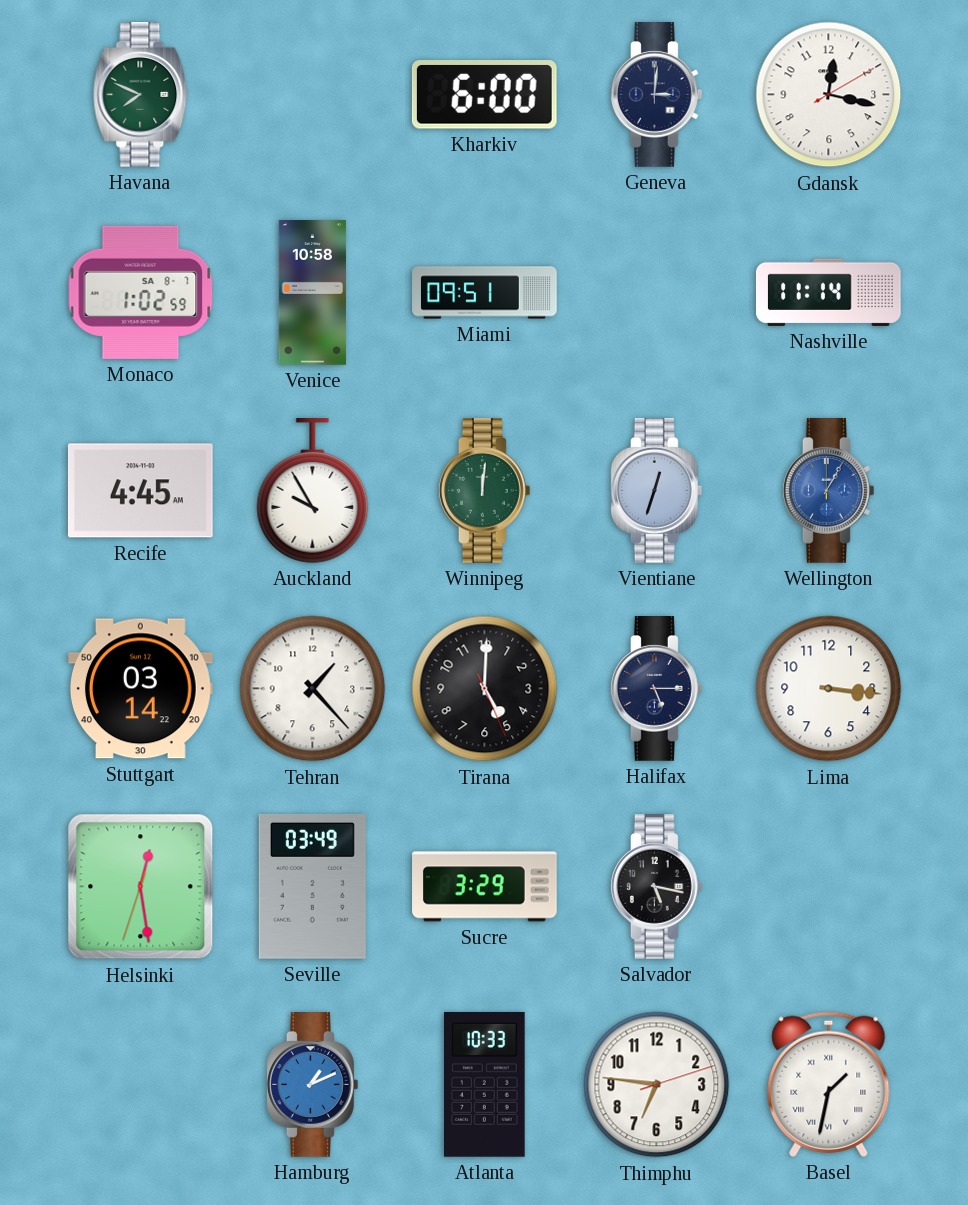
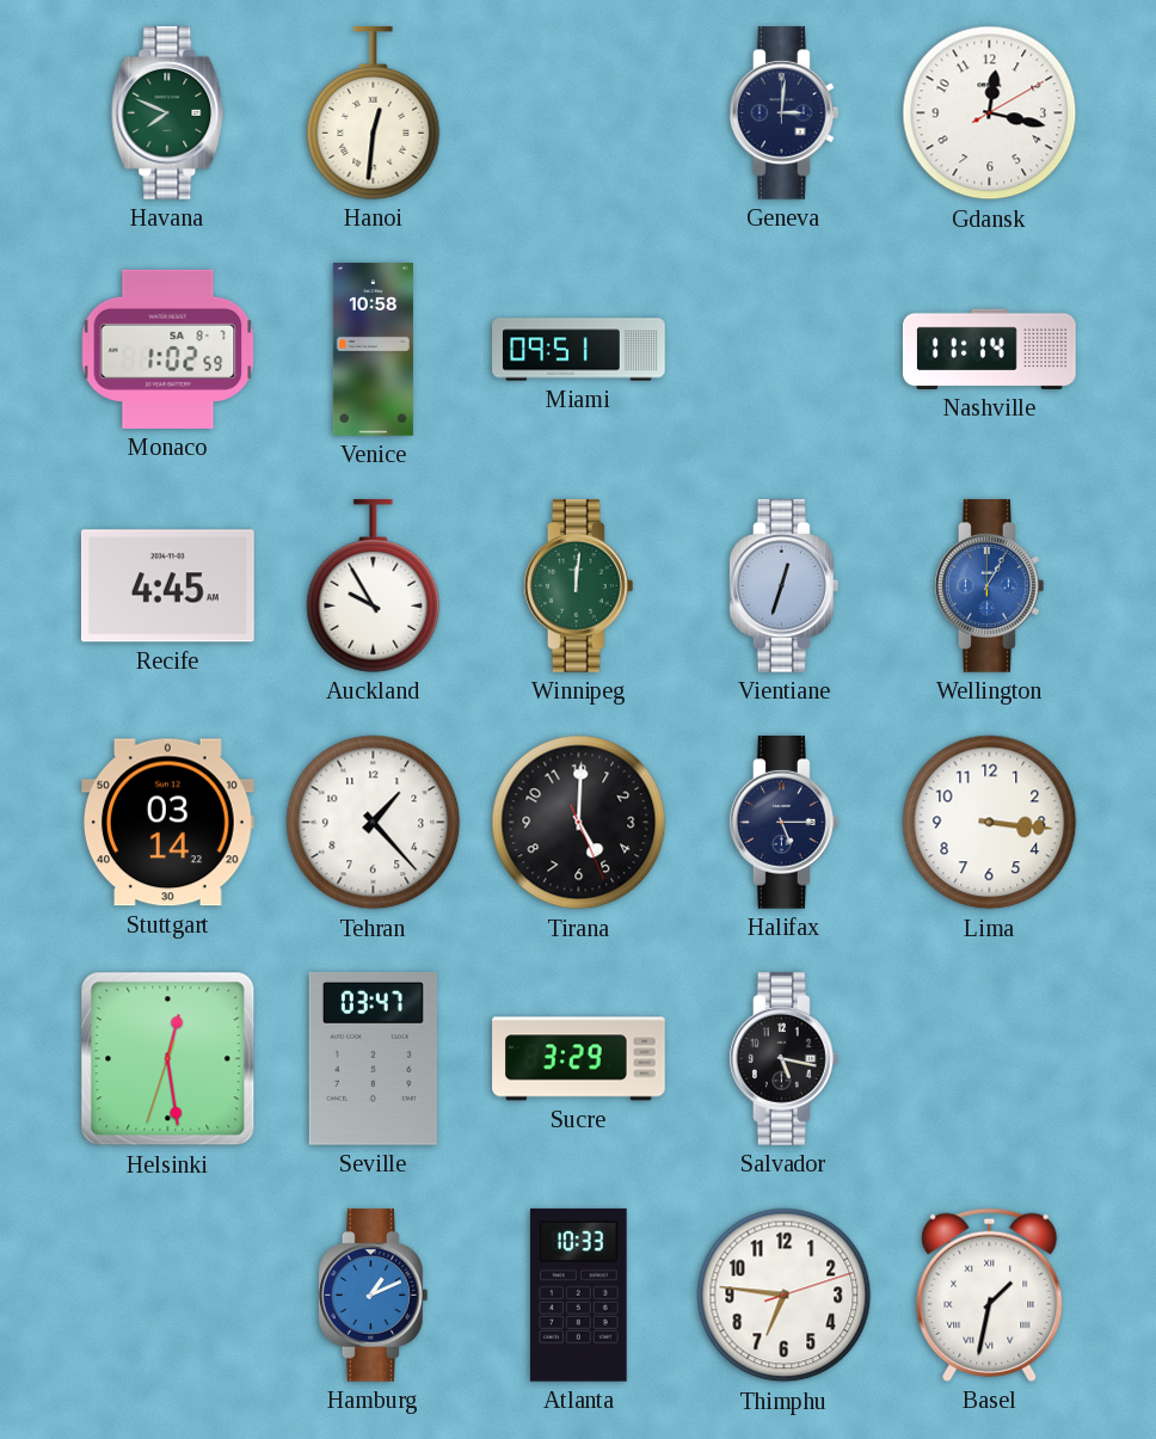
Hanoi: none -> 12:31
Kharkiv: 6:00 -> none
Seville: 03:49 -> 03:47
